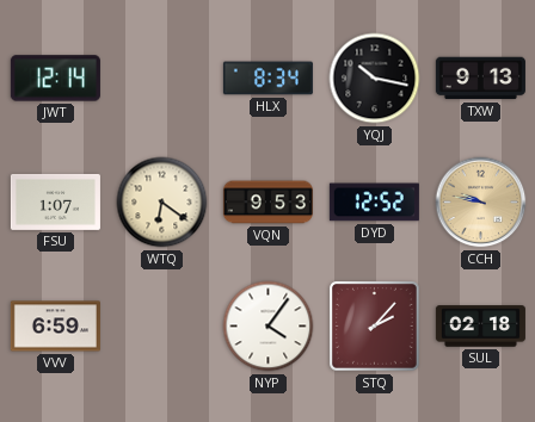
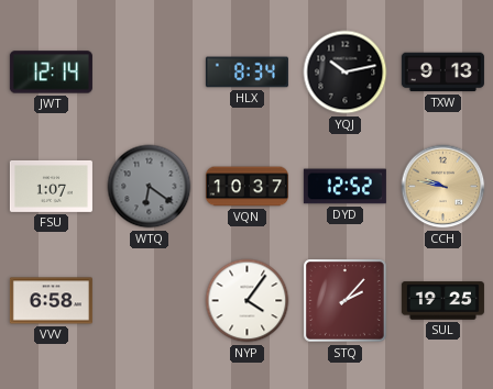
YQJ: 10:17 -> 10:13
WTQ dial: cream -> grey
VQN: 9:53 -> 10:37
VVV: 6:59 -> 6:58
SUL: 02:18 -> 19:25
